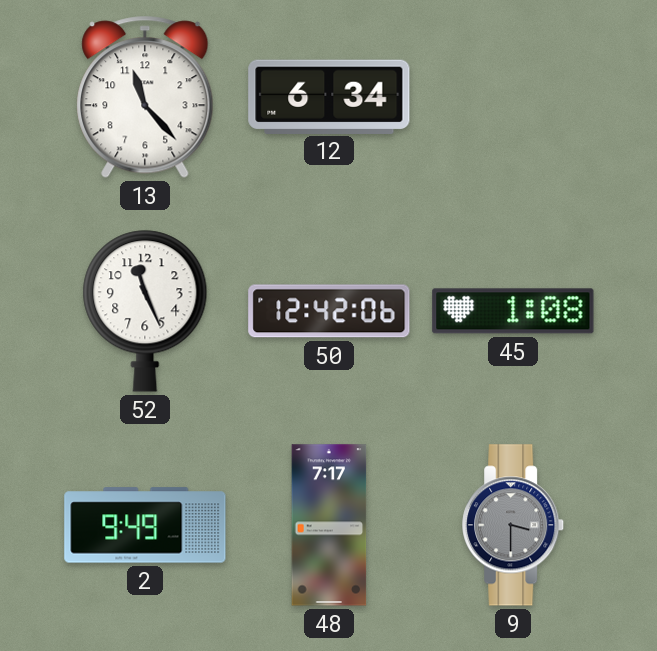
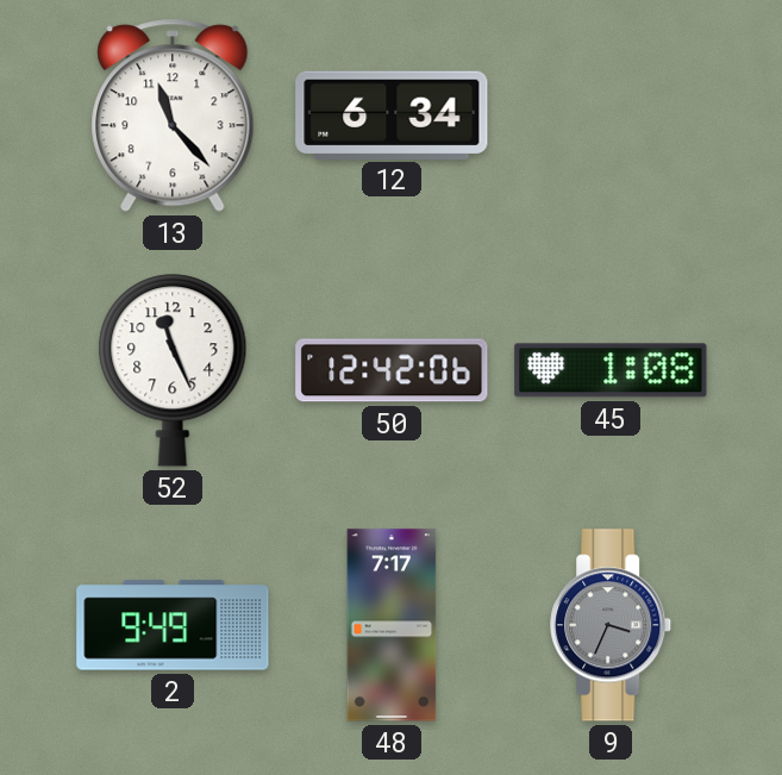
9: 3:30 -> 3:34
